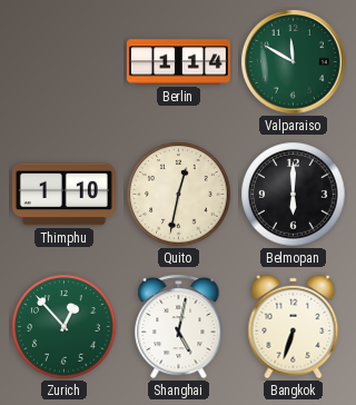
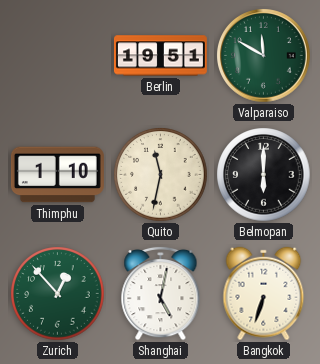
Berlin: 1:14 -> 19:51
Quito: 12:32 -> 11:32
